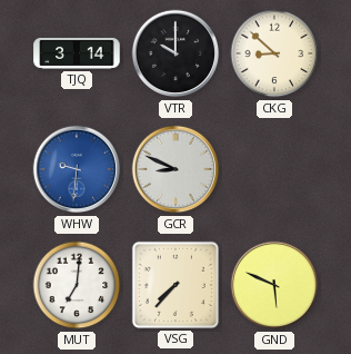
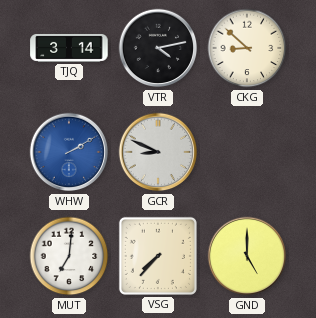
VTR: 10:00 -> 4:13
WHW: 9:31 -> 2:10
GND: 5:49 -> 5:00
